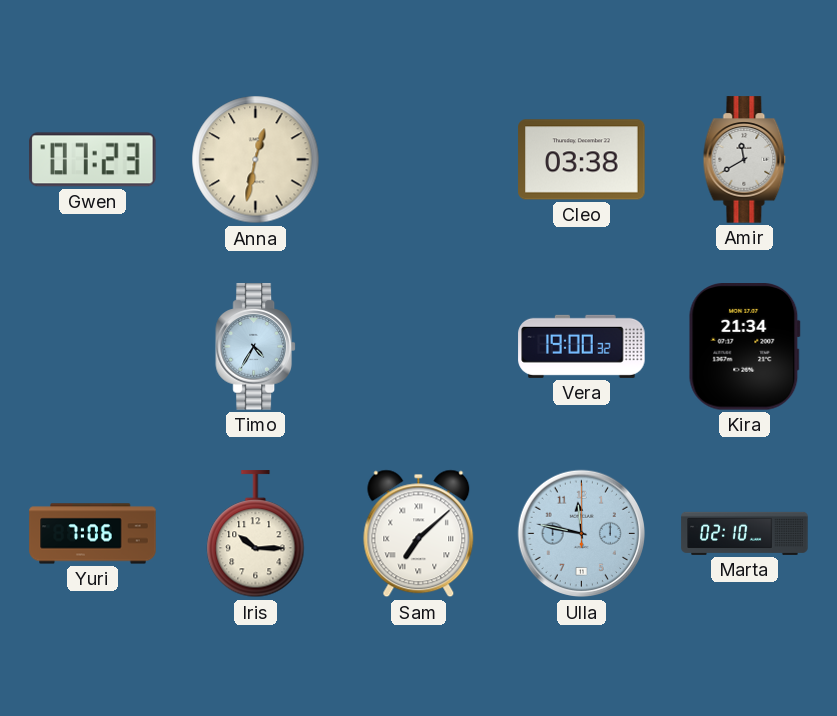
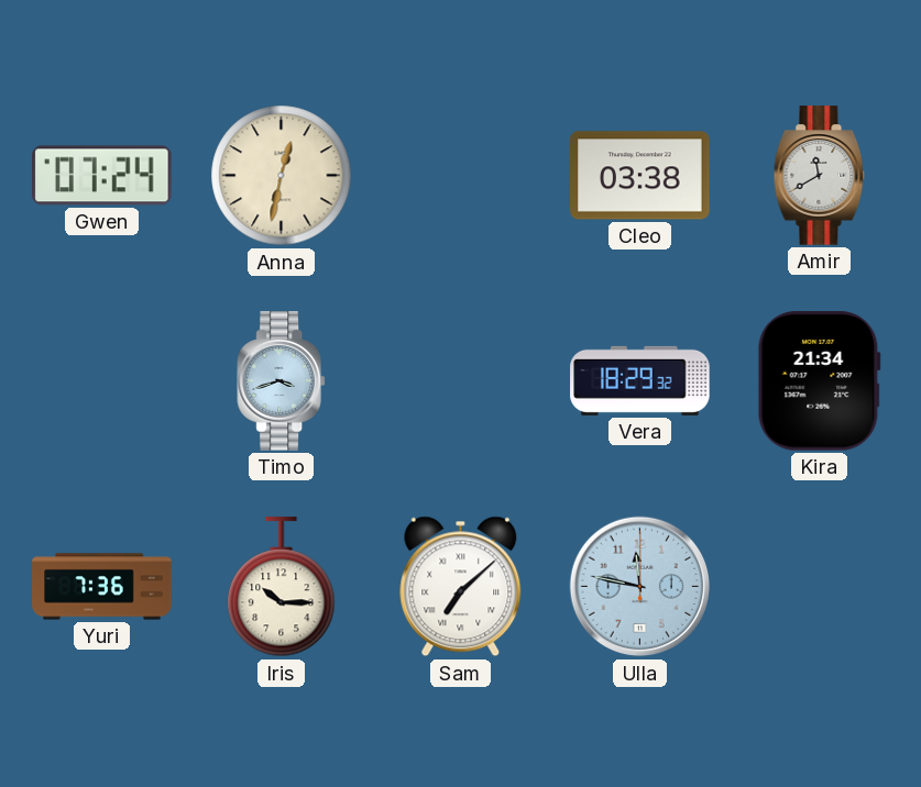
Gwen: 07:23 -> 07:24
Timo: 4:35 -> 3:42
Vera: 19:00 -> 18:29
Yuri: 7:06 -> 7:36
Marta: 02:10 -> none
